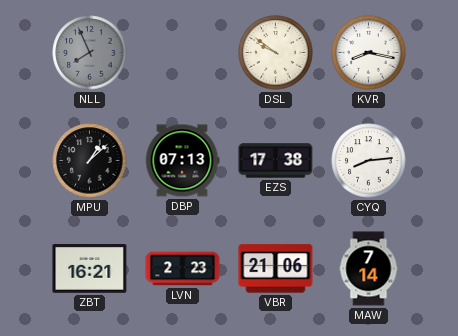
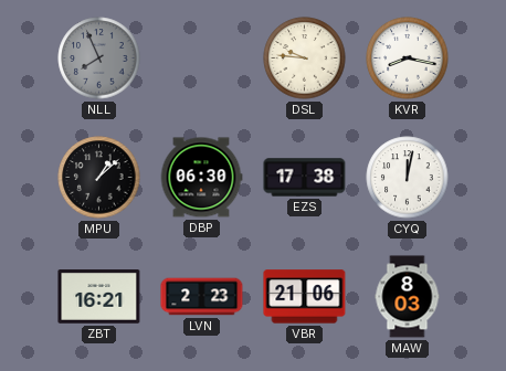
DSL: 9:51 -> 9:46
DBP: 07:13 -> 06:30
CYQ: 8:14 -> 12:02
MAW: 7:14 -> 8:03
